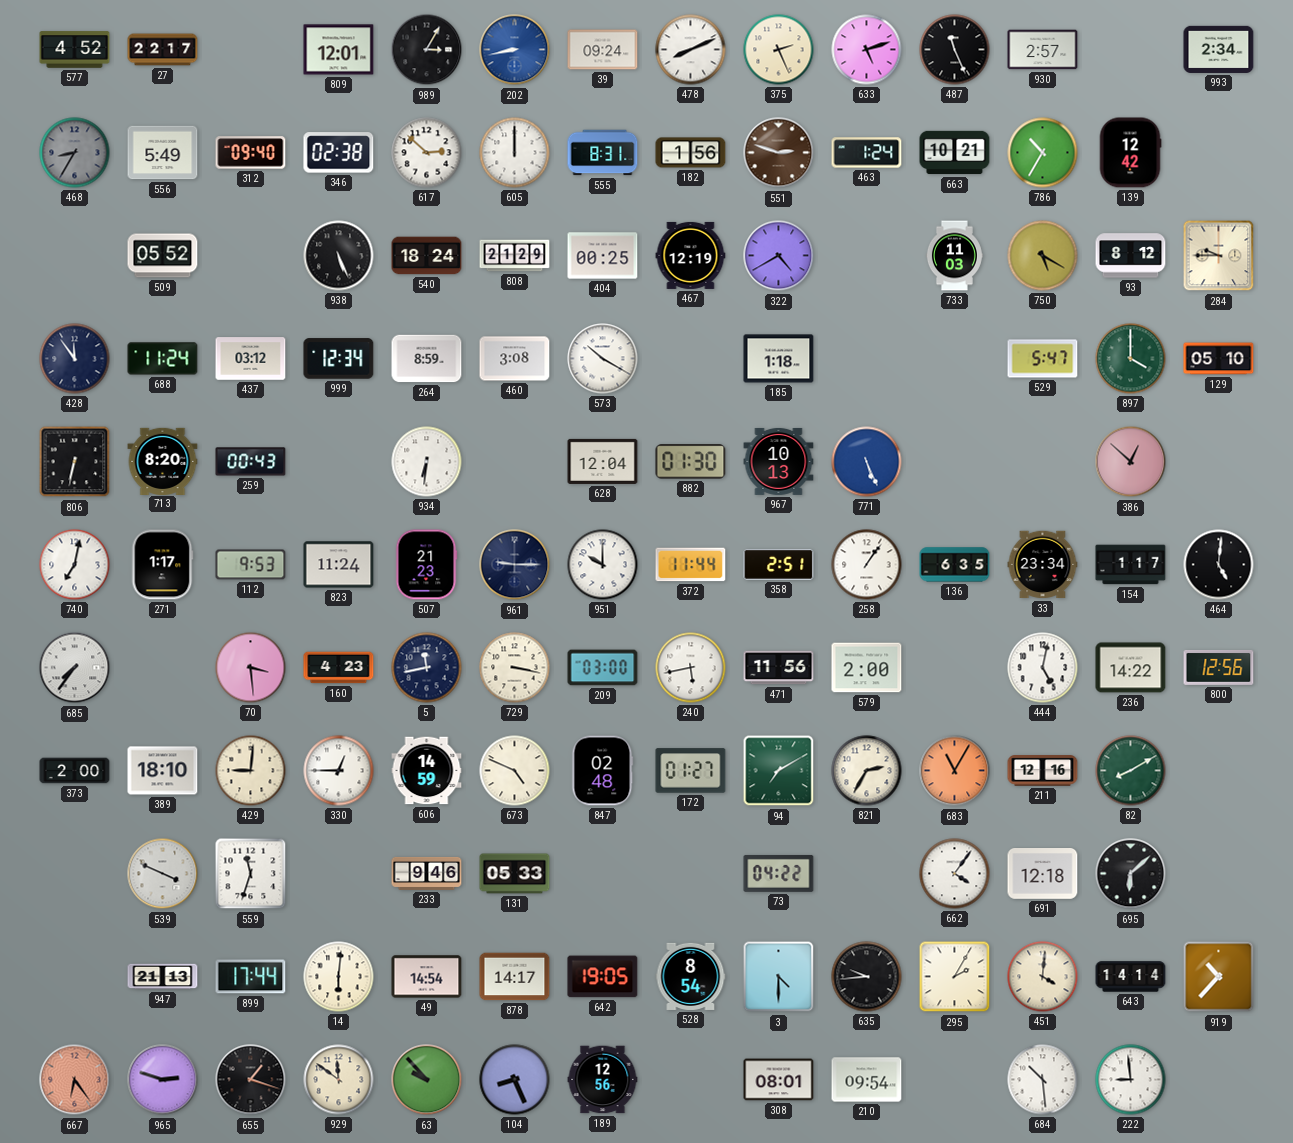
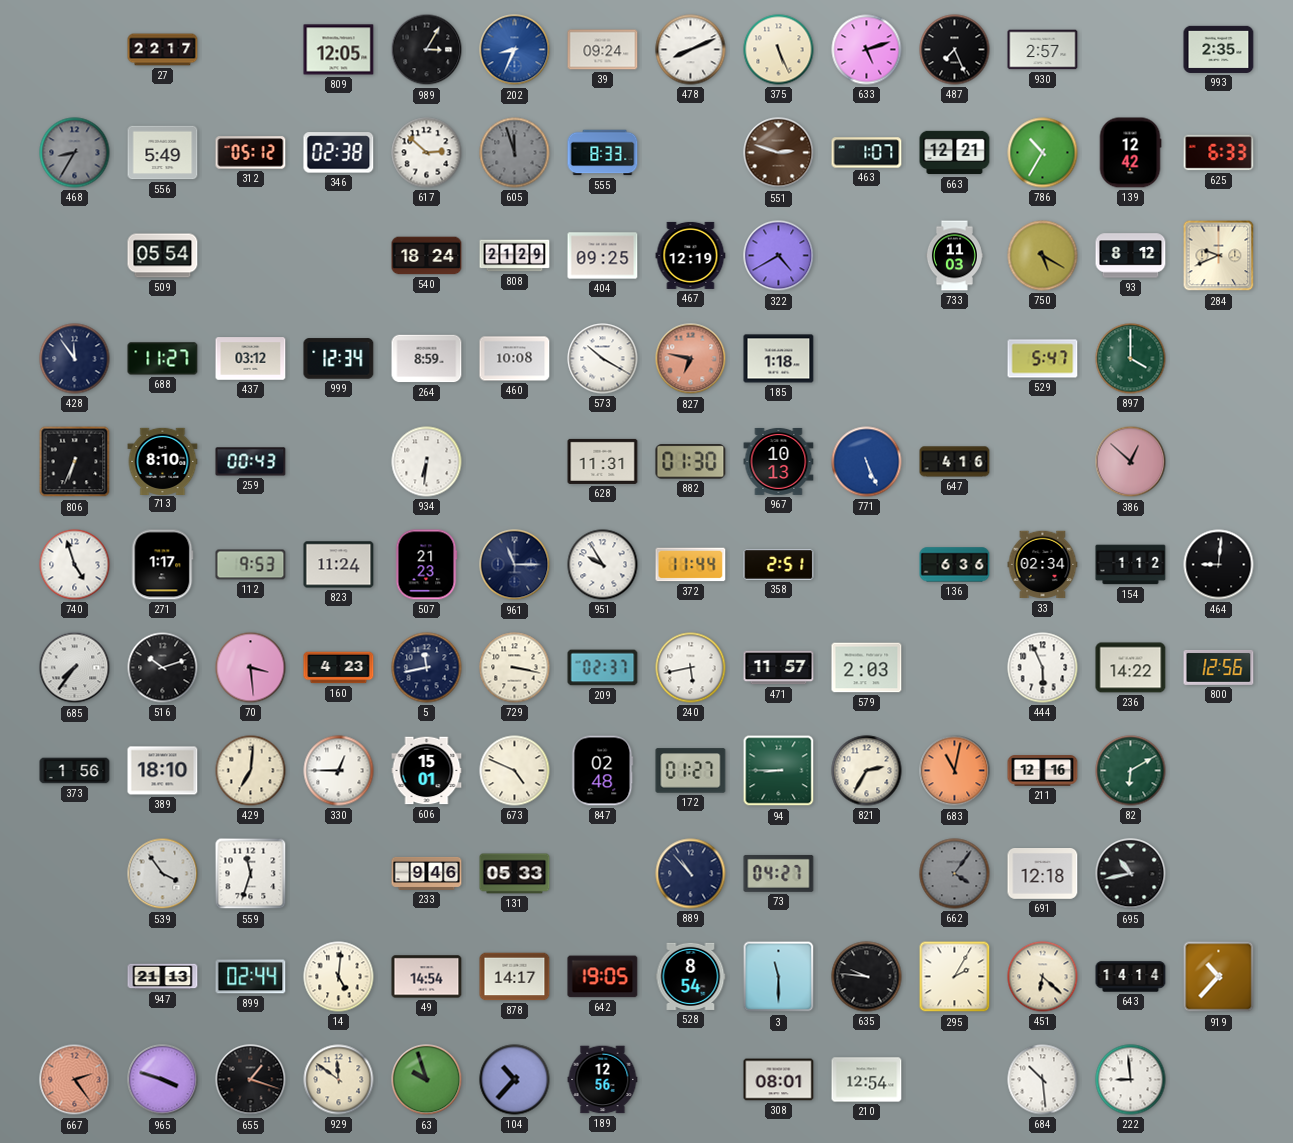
577: 4:52 -> none
809: 12:01 -> 12:05
202: 8:43 -> 8:34
375: 2:26 -> 5:26
487: 11:26 -> 7:26
993: 2:34 -> 2:35
312: 09:40 -> 05:12
605: 12:00 -> 11:57
605 dial: white -> grey
555: 8:31 -> 8:33
182: 1:56 -> none
463: 1:24 -> 1:07
663: 10:21 -> 12:21
625: none -> 6:33
509: 05:52 -> 05:54
938: 5:26 -> none
404: 00:25 -> 09:25
284: 9:45 -> 9:41
688: 11:24 -> 11:27
460: 3:08 -> 10:08
827: none -> 6:47
129: 05:10 -> none
806: 6:32 -> 6:34
713: 8:20 -> 8:10
628: 12:04 -> 11:31
647: none -> 4:16
740: 7:02 -> 4:57
961: 9:15 -> 11:15
951: 10:00 -> 9:55
258: 1:06 -> none
136: 6:35 -> 6:36
33: 23:34 -> 02:34
154: 1:17 -> 1:12
464: 5:01 -> 9:01
516: none -> 10:12
209: 03:00 -> 02:37
471: 11:56 -> 11:57
579: 2:00 -> 2:03
444: 5:02 -> 5:56
373: 2:00 -> 1:56
429: 9:01 -> 7:01
606: 14:59 -> 15:01
94: 7:10 -> 8:45
683: 11:05 -> 11:02
82: 8:10 -> 6:10
539: 3:49 -> 3:54
889: none -> 10:53
73: 04:22 -> 04:27
662 dial: white -> grey
695: 6:08 -> 10:43
899: 17:44 -> 02:44
14: 6:01 -> 5:01
3: 4:30 -> 11:30
635: 9:44 -> 9:46
451: 4:01 -> 6:22
667: 6:24 -> 2:24
965: 2:48 -> 3:48
63: 9:53 -> 9:57
104: 8:26 -> 10:37
210: 09:54 -> 12:54
